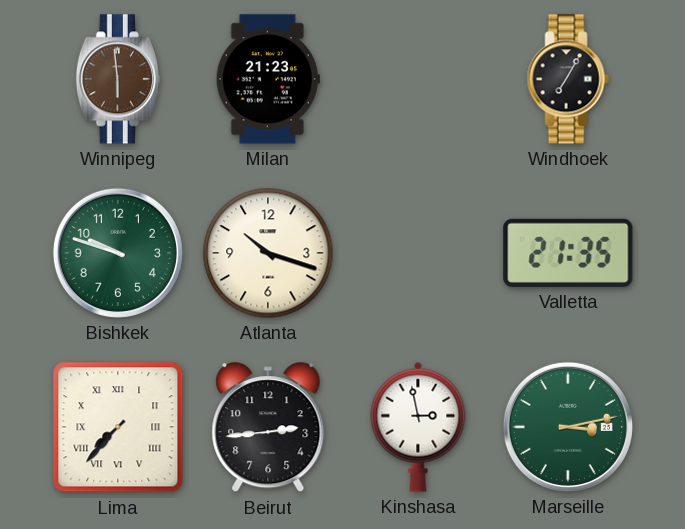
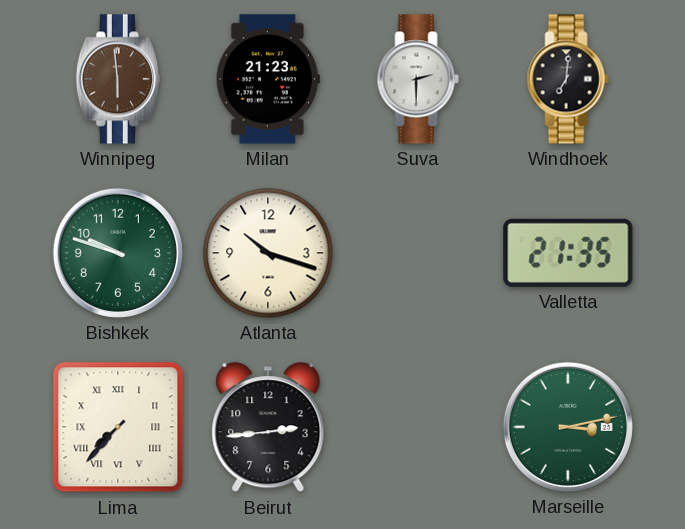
Suva: none -> 2:30
Windhoek: 7:05 -> 7:01
Kinshasa: 2:58 -> none
